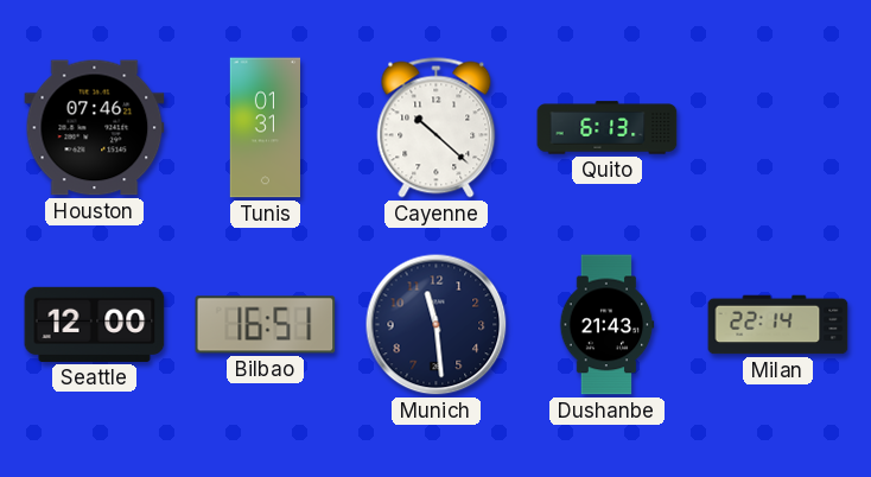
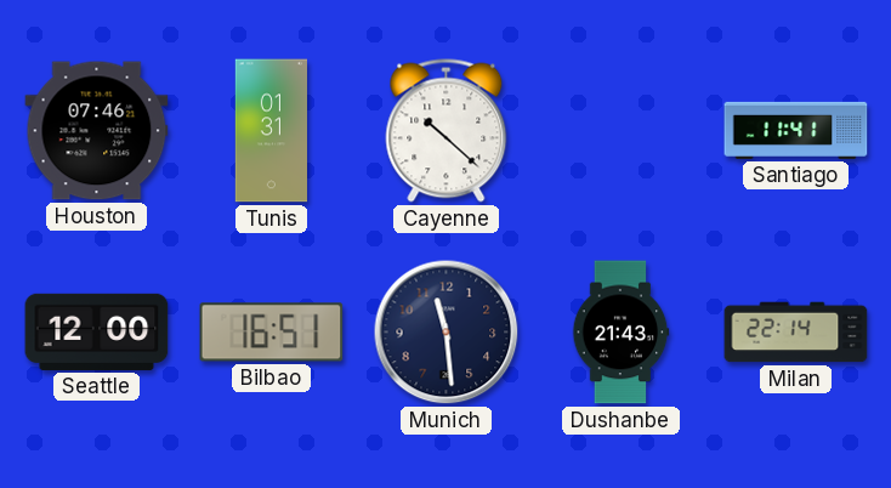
Quito: 6:13 -> none
Santiago: none -> 11:41
